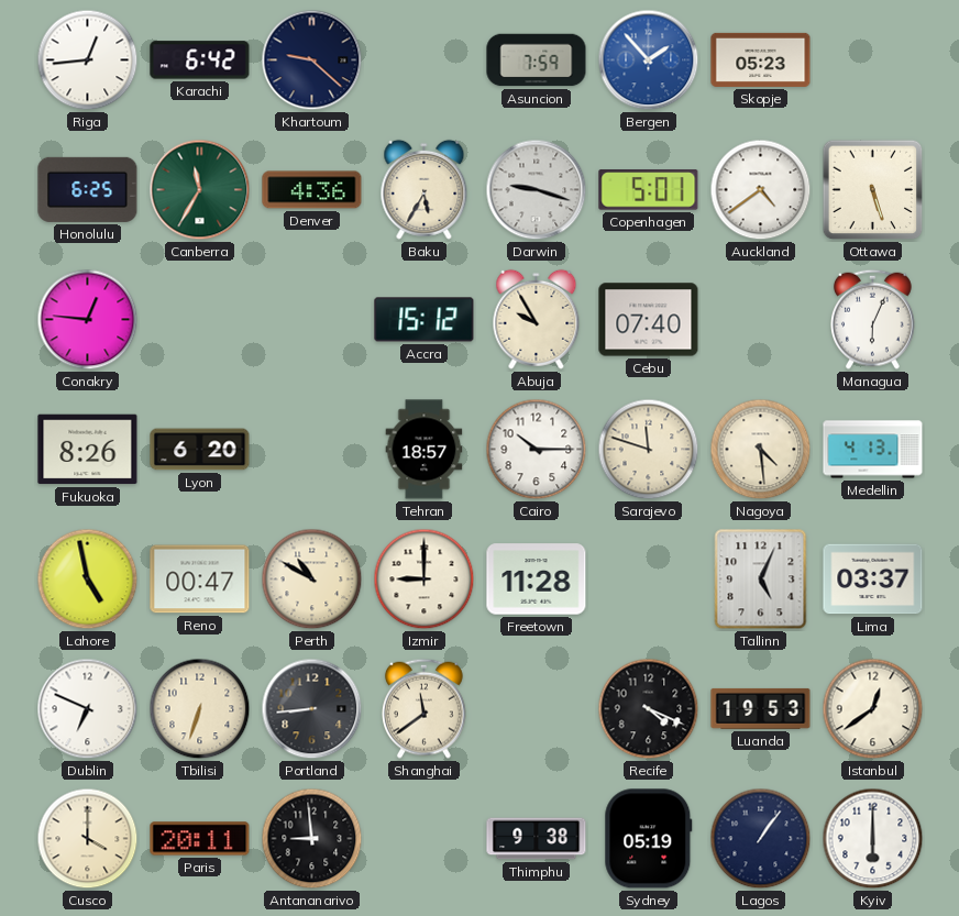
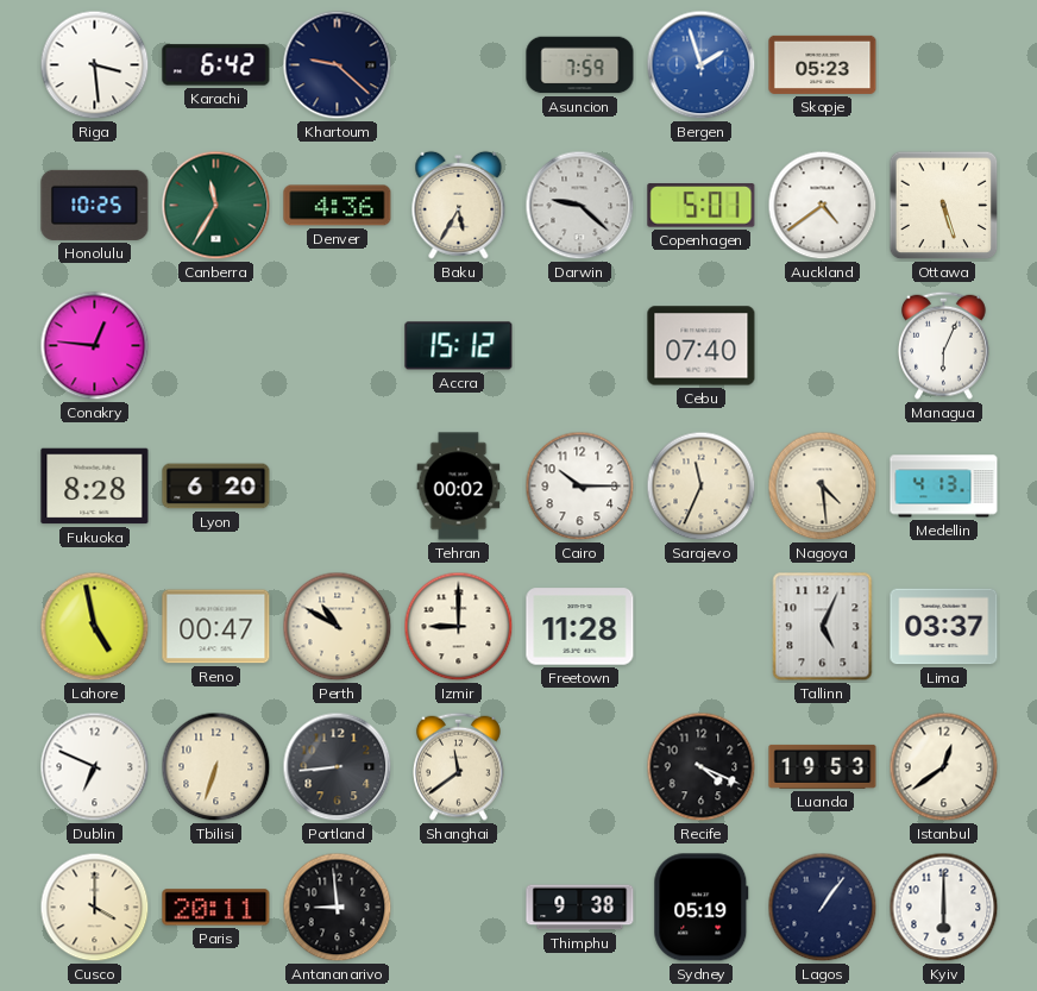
Riga: 12:44 -> 3:29
Bergen: 1:53 -> 1:57
Honolulu: 6:25 -> 10:25
Darwin: 9:18 -> 9:22
Abuja: 9:55 -> none
Fukuoka: 8:26 -> 8:28
Tehran: 18:57 -> 00:02
Sarajevo: 11:48 -> 11:34
